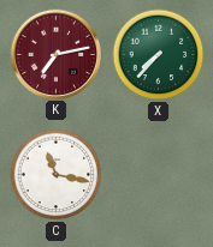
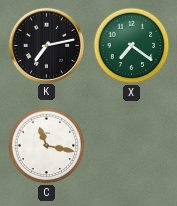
K dial: burgundy -> black
X: 7:37 -> 7:21
